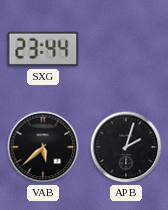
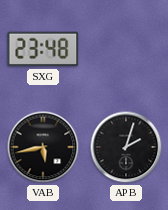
SXG: 23:44 -> 23:48
VAB: 5:38 -> 5:43
